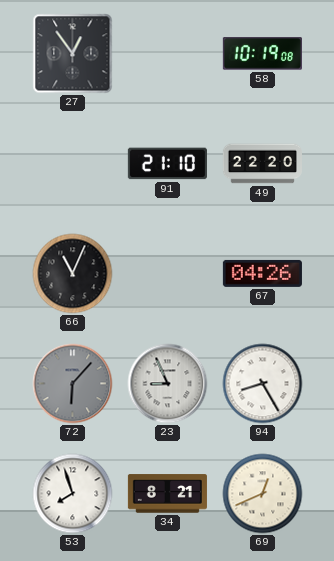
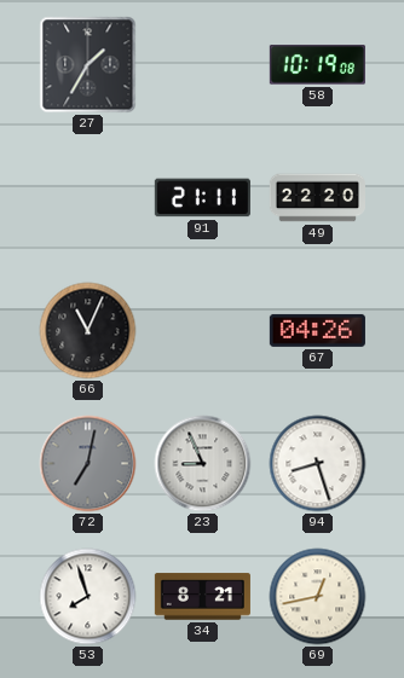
27: 12:54 -> 1:35
91: 21:10 -> 21:11
72: 6:07 -> 7:02
94: 8:25 -> 8:27
69: 12:41 -> 12:43
